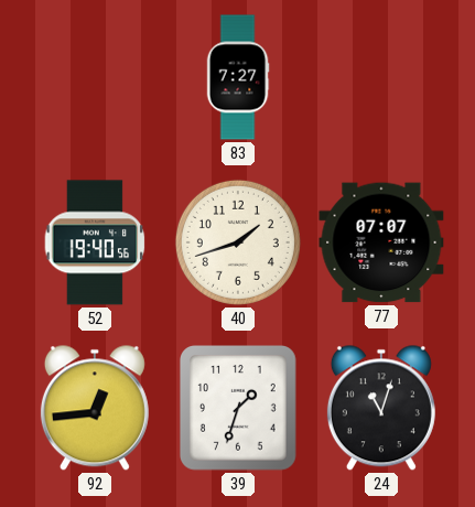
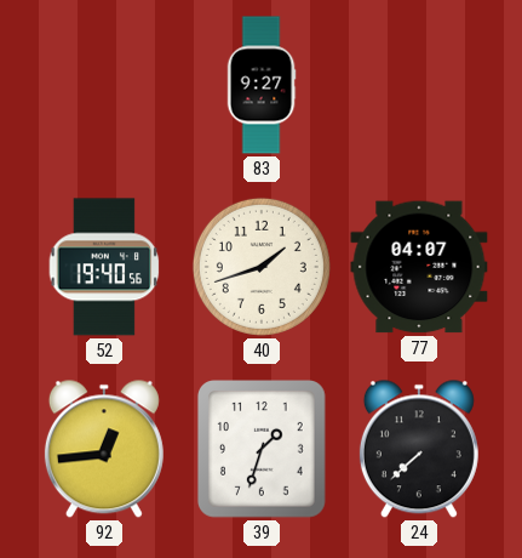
83: 7:27 -> 9:27
77: 07:07 -> 04:07
24: 11:03 -> 7:38
